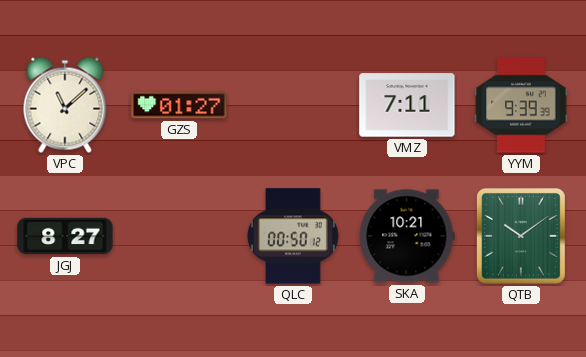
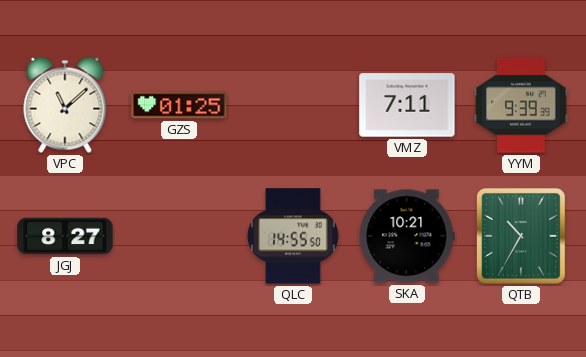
GZS: 01:27 -> 01:25
QLC: 00:50 -> 14:55
QTB: 10:09 -> 10:35
